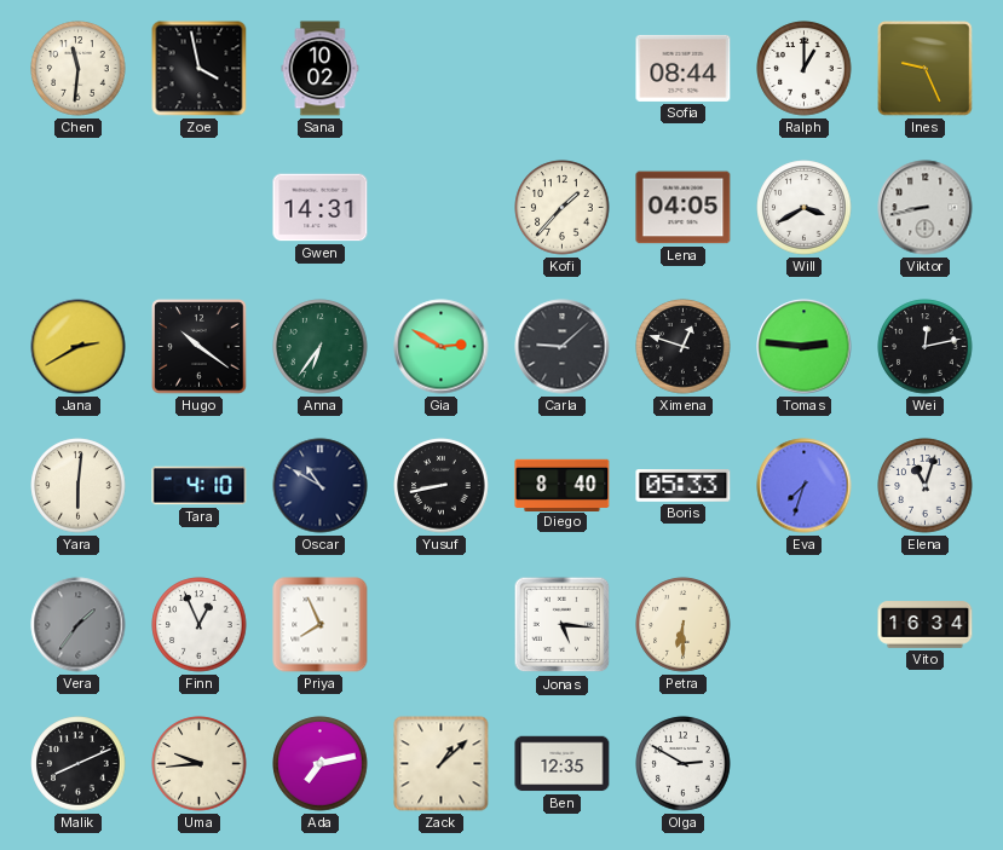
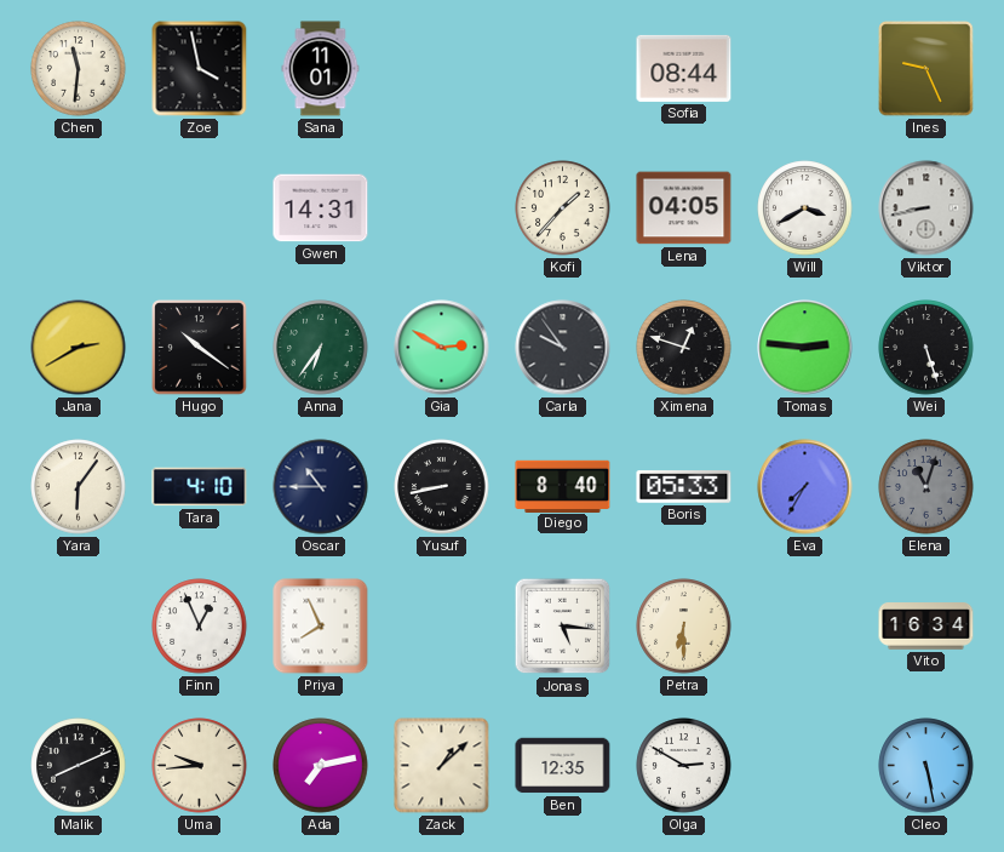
Sana: 10:02 -> 11:01
Ralph: 1:00 -> none
Carla: 9:08 -> 9:54
Wei: 12:13 -> 5:27
Yara: 6:01 -> 6:06
Oscar: 10:50 -> 10:45
Eva: 7:33 -> 7:35
Elena dial: white -> grey
Vera: 1:36 -> none
Cleo: none -> 5:28
